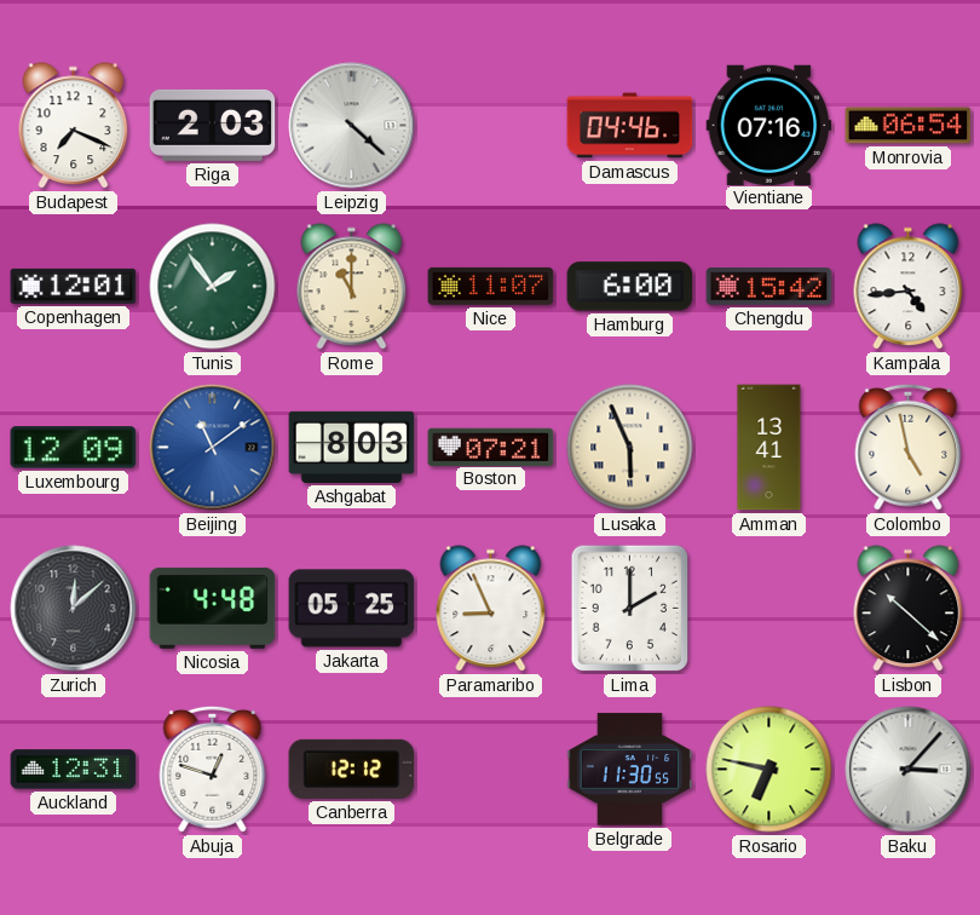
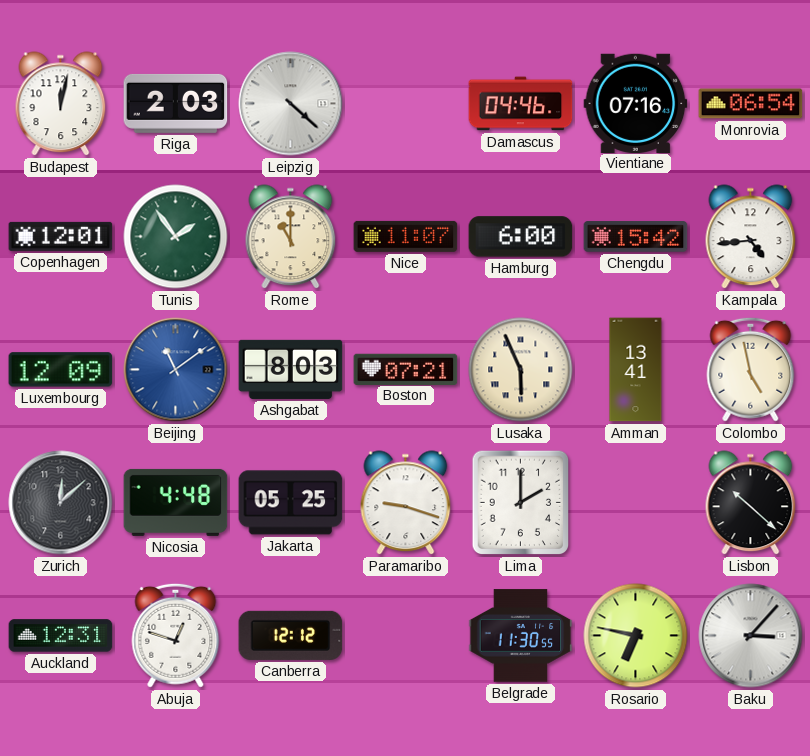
Budapest: 7:19 -> 12:02
Paramaribo: 8:56 -> 9:18
